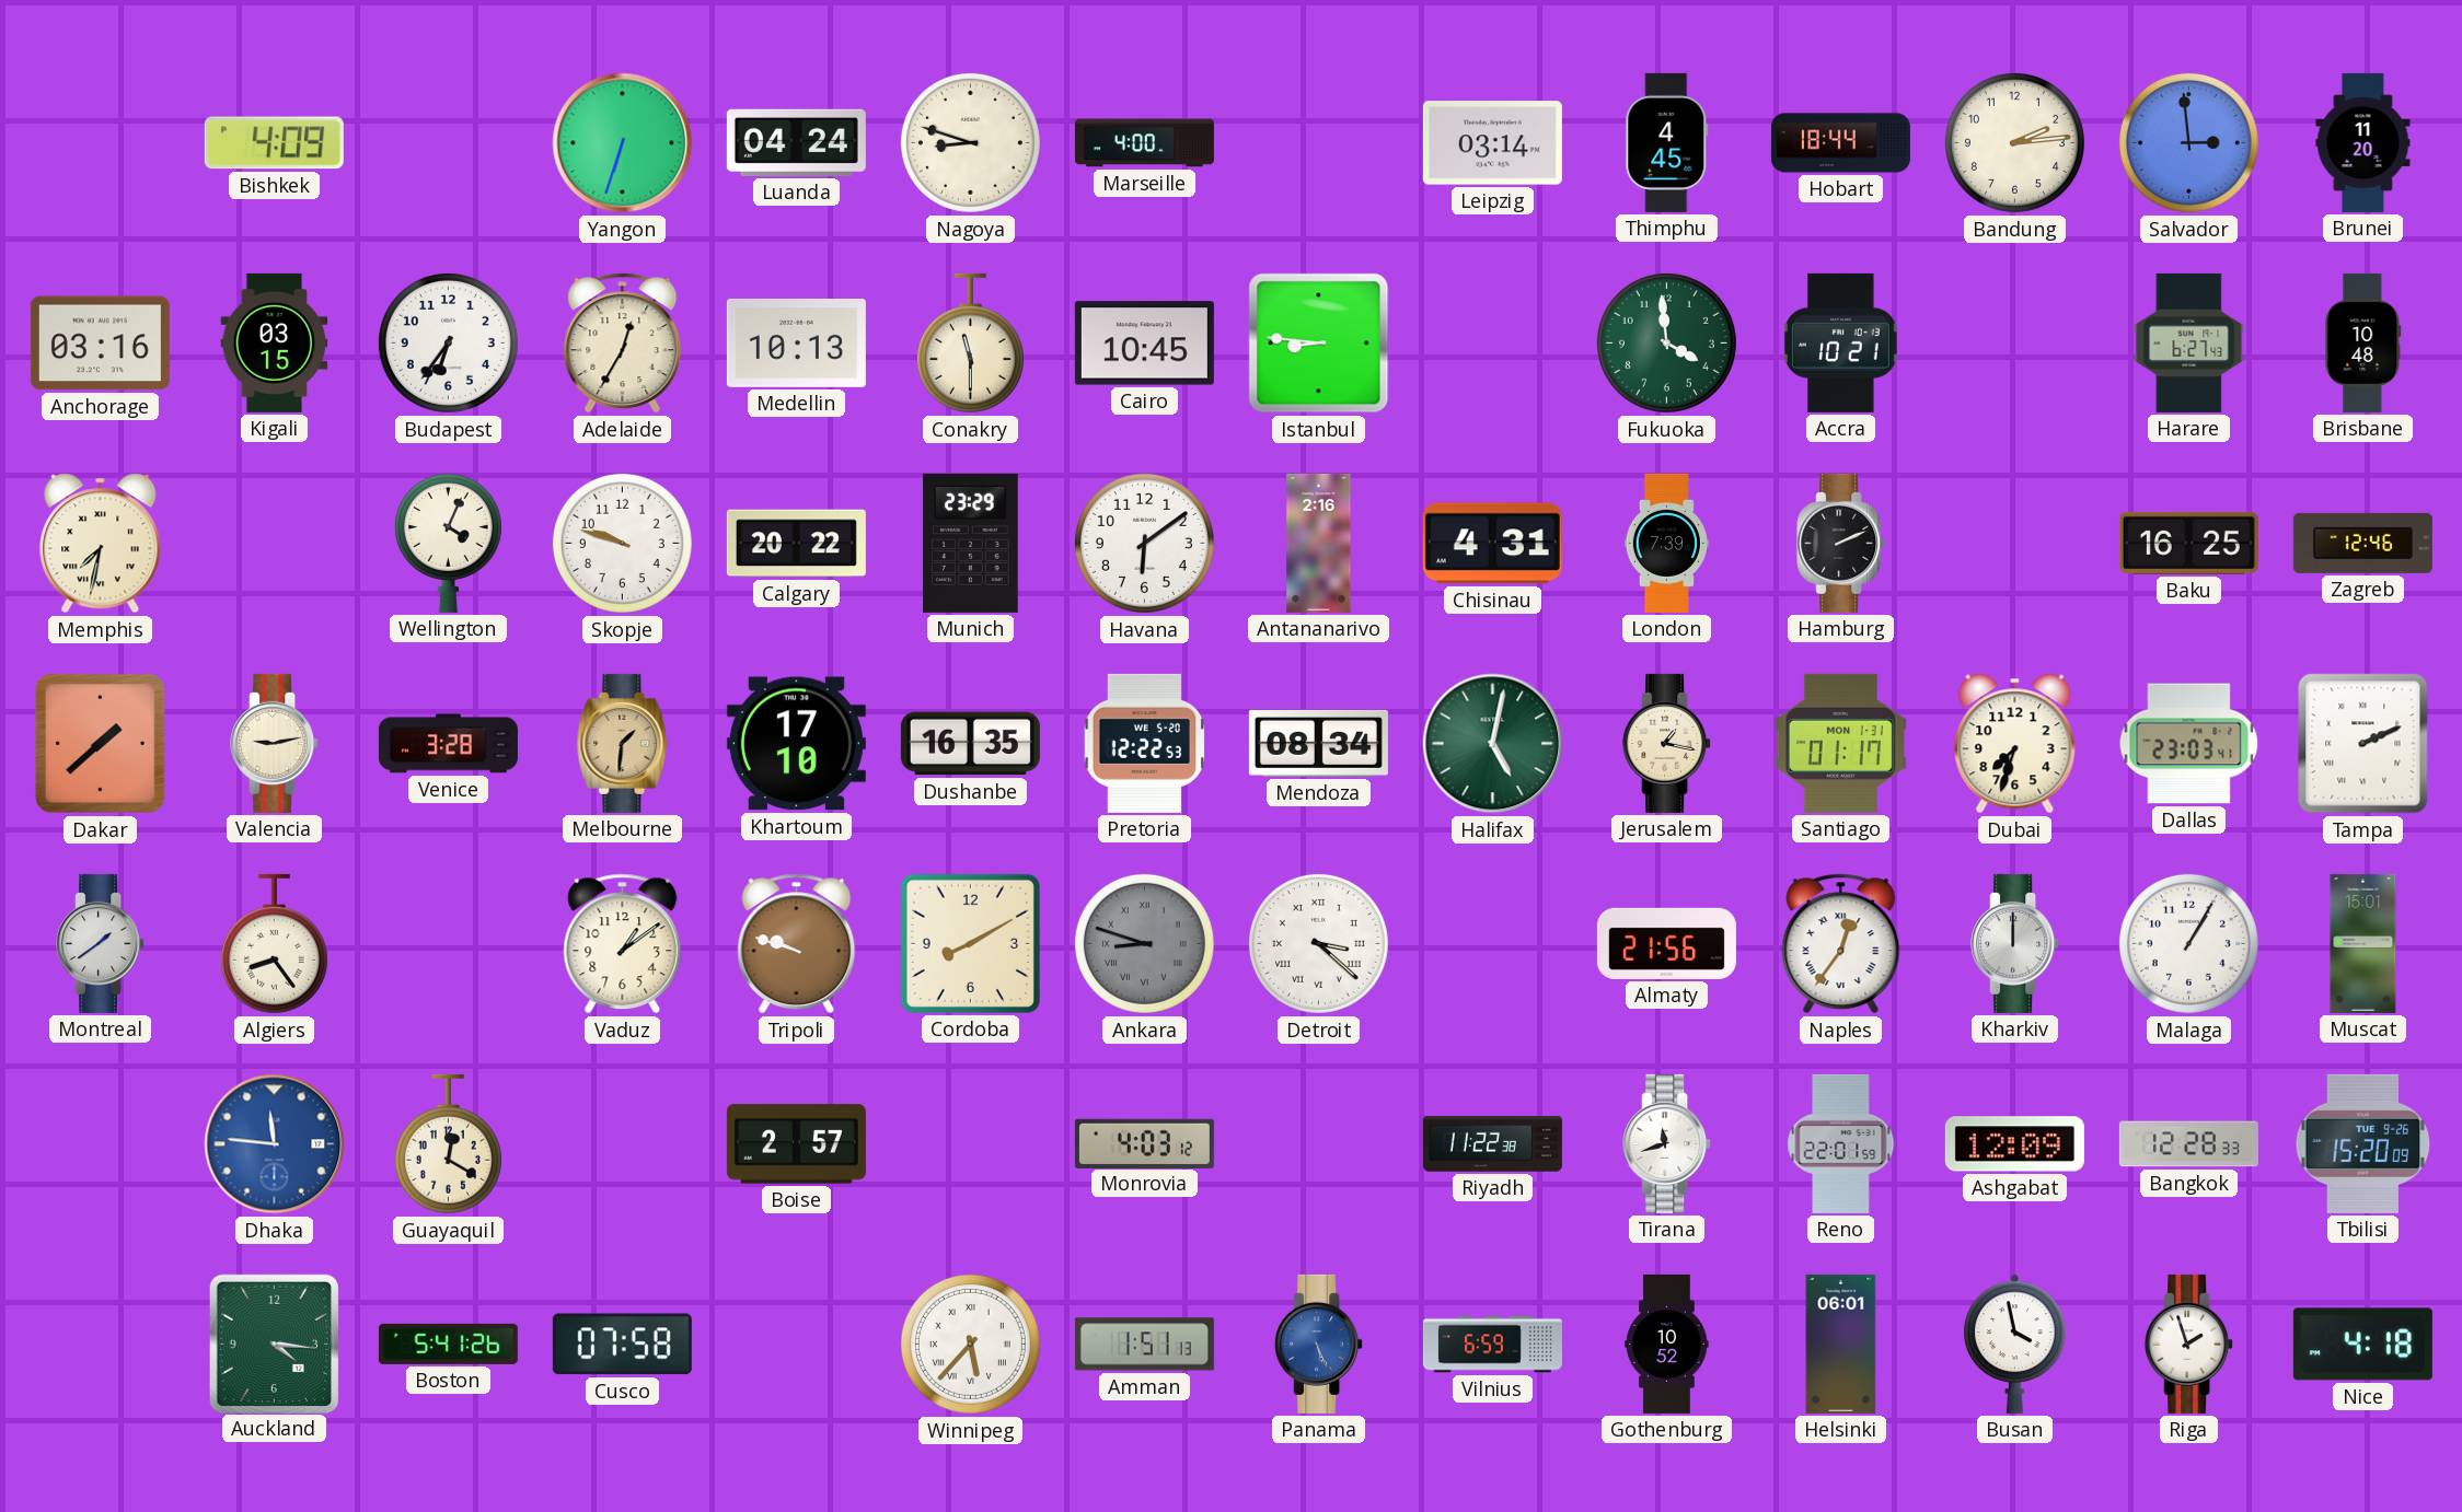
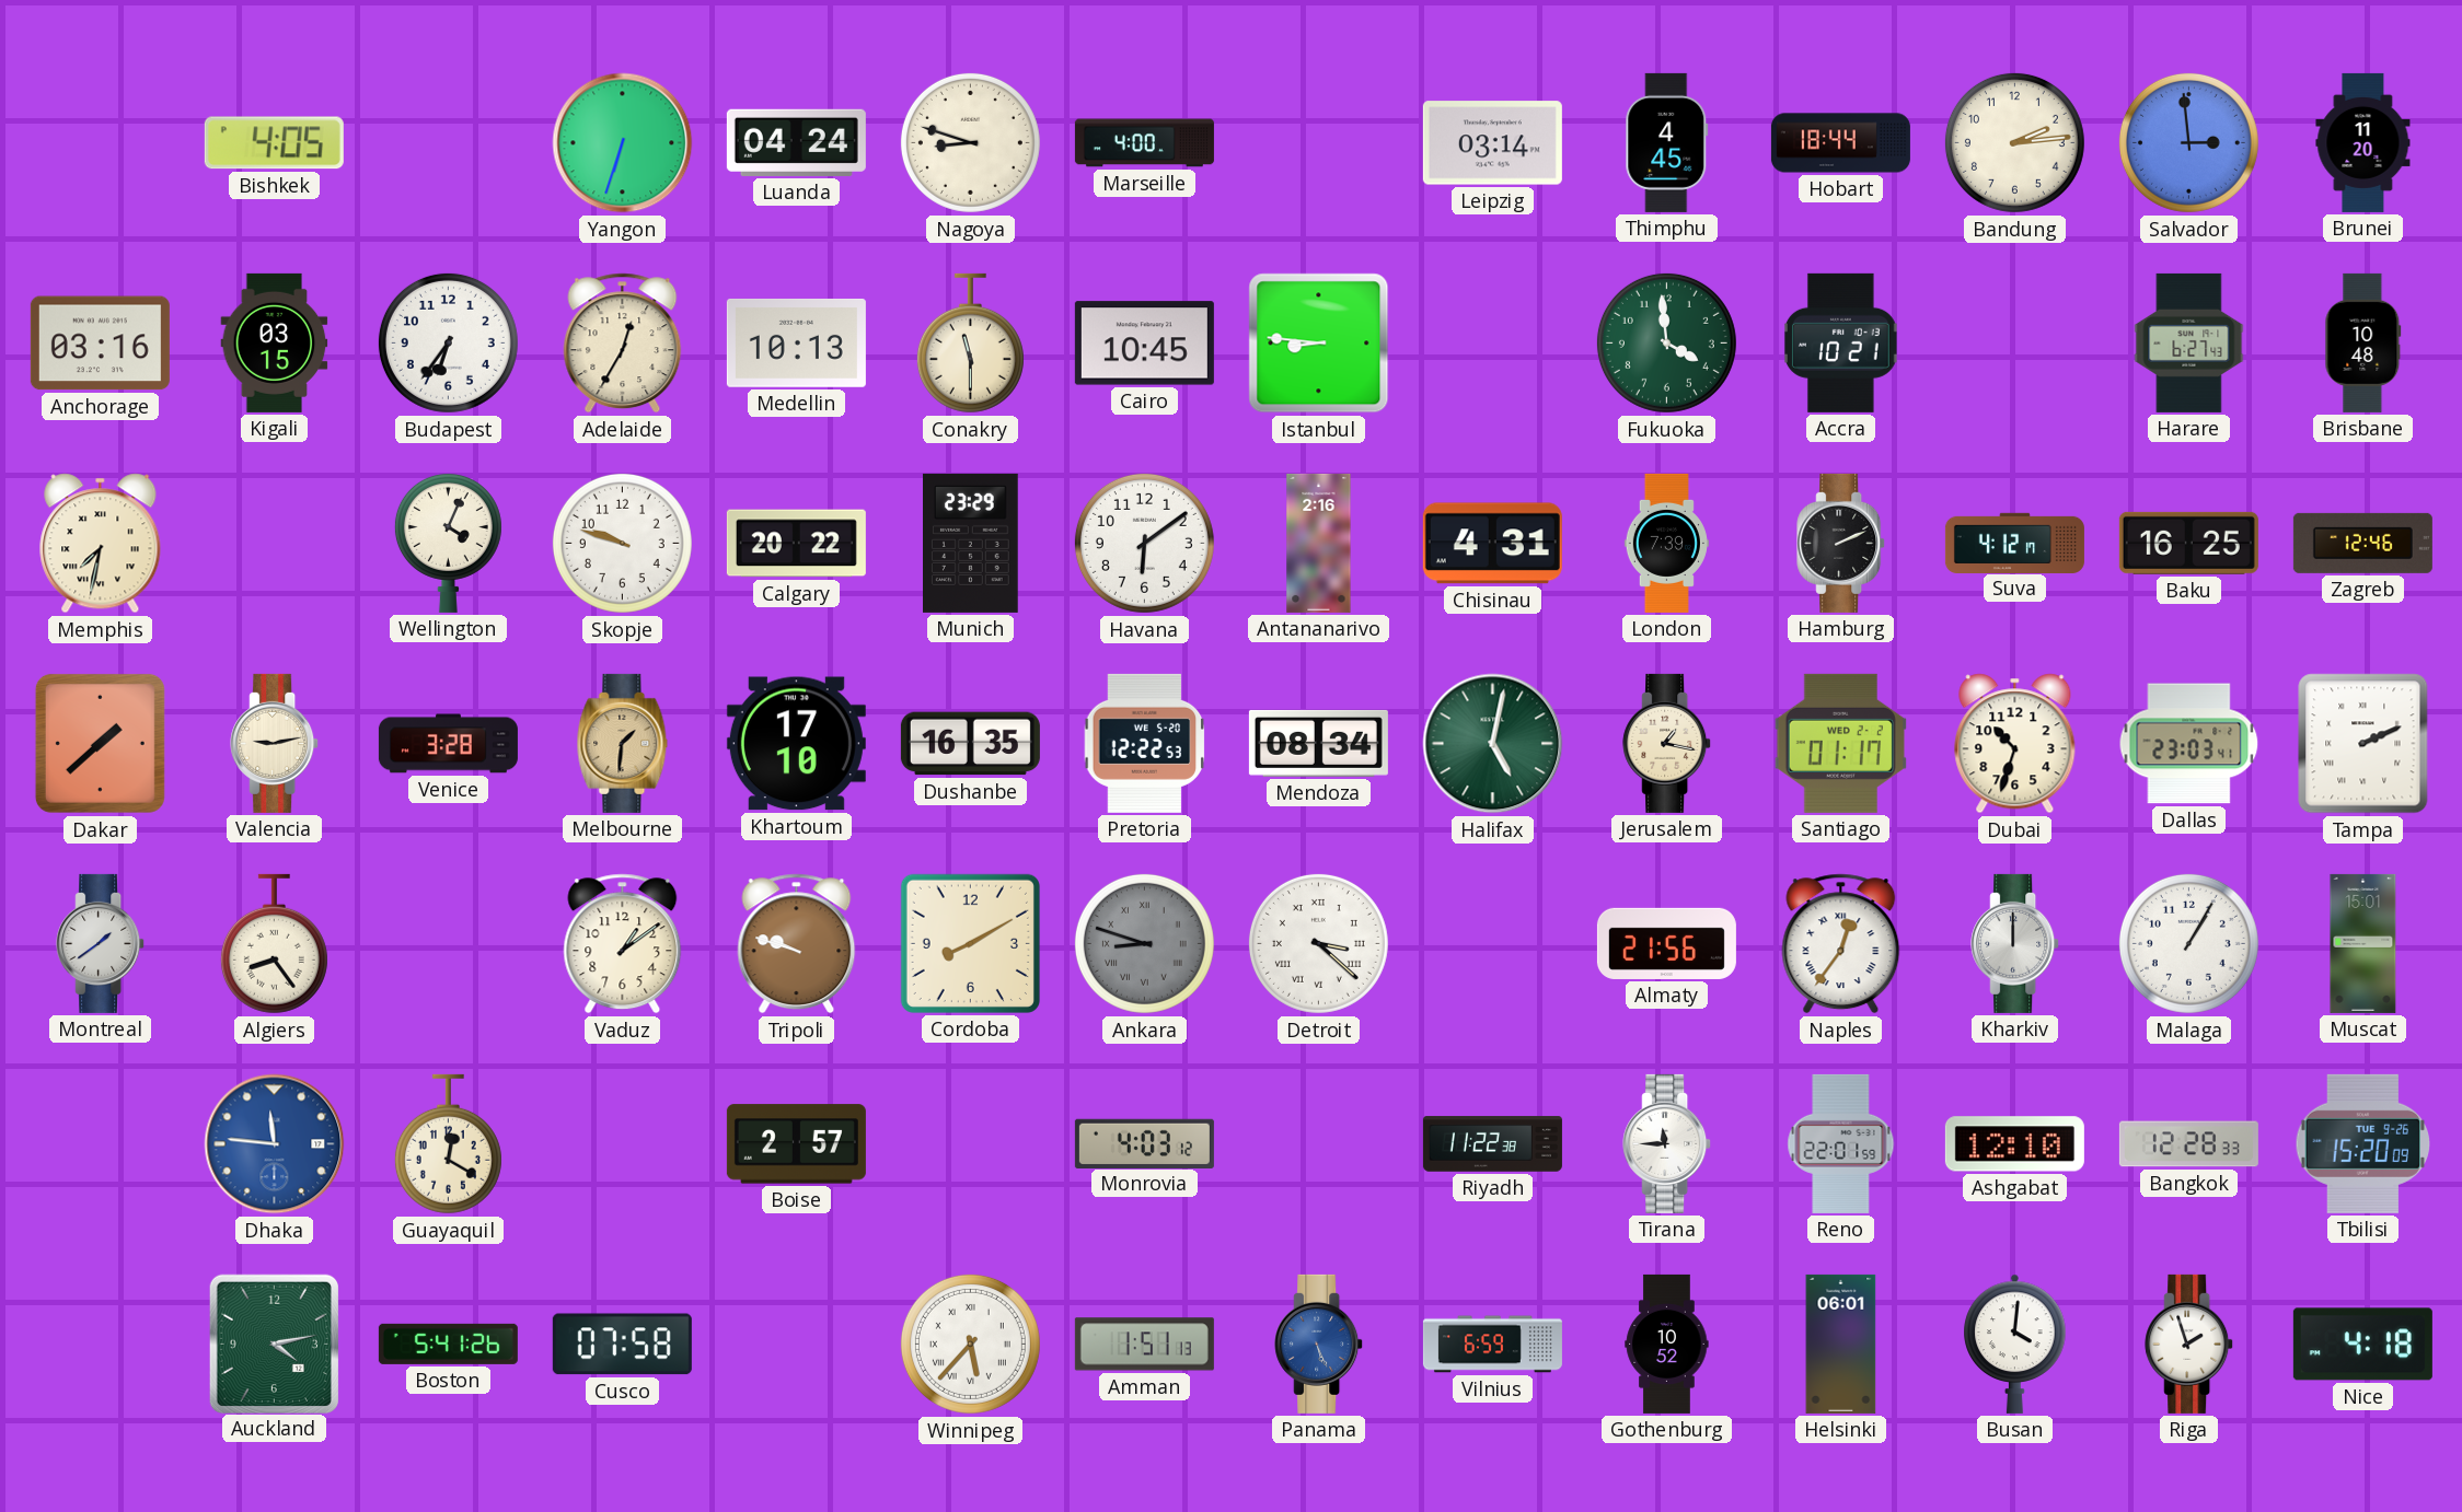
Bishkek: 4:09 -> 4:05
Suva: none -> 4:12
Santiago date: MON 1-31 -> WED 2-2
Dubai: 7:33 -> 10:33
Tirana: 11:42 -> 11:45
Ashgabat: 12:09 -> 12:10
Auckland: 4:16 -> 4:13
Busan: 3:58 -> 4:01
